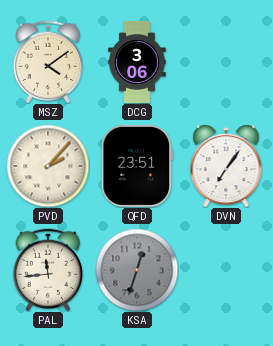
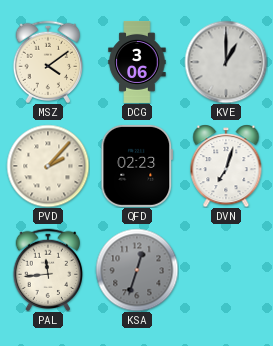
KVE: none -> 1:00
QFD: 23:51 -> 02:23
DVN: 7:06 -> 7:03
